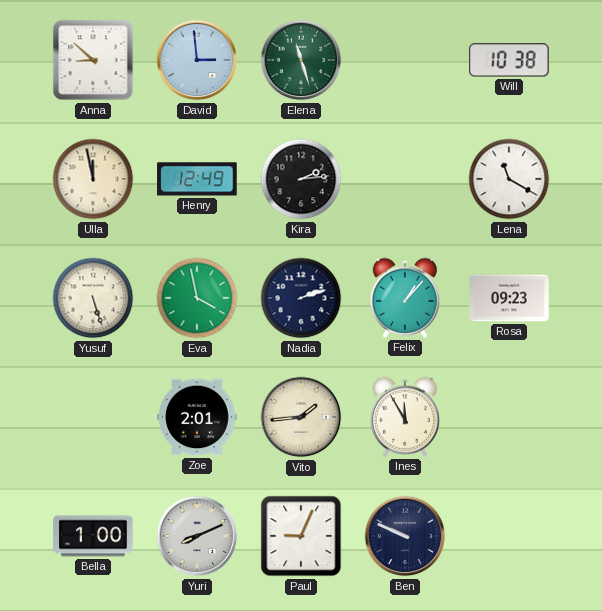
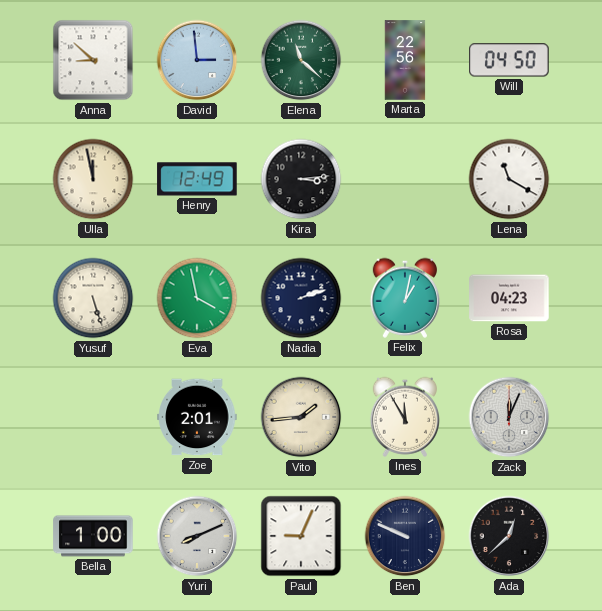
Elena: 11:27 -> 11:22
Marta: none -> 22:56
Will: 10:38 -> 04:50
Kira: 2:14 -> 3:14
Felix: 1:07 -> 1:02
Rosa: 09:23 -> 04:23
Zack: none -> 12:04
Ada: none -> 12:38
